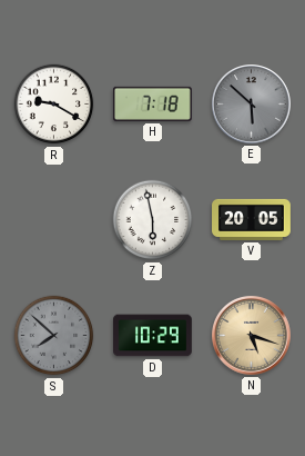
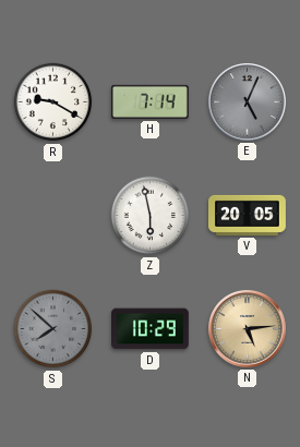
H: 7:18 -> 7:14
E: 5:52 -> 5:04
N: 5:18 -> 5:14
